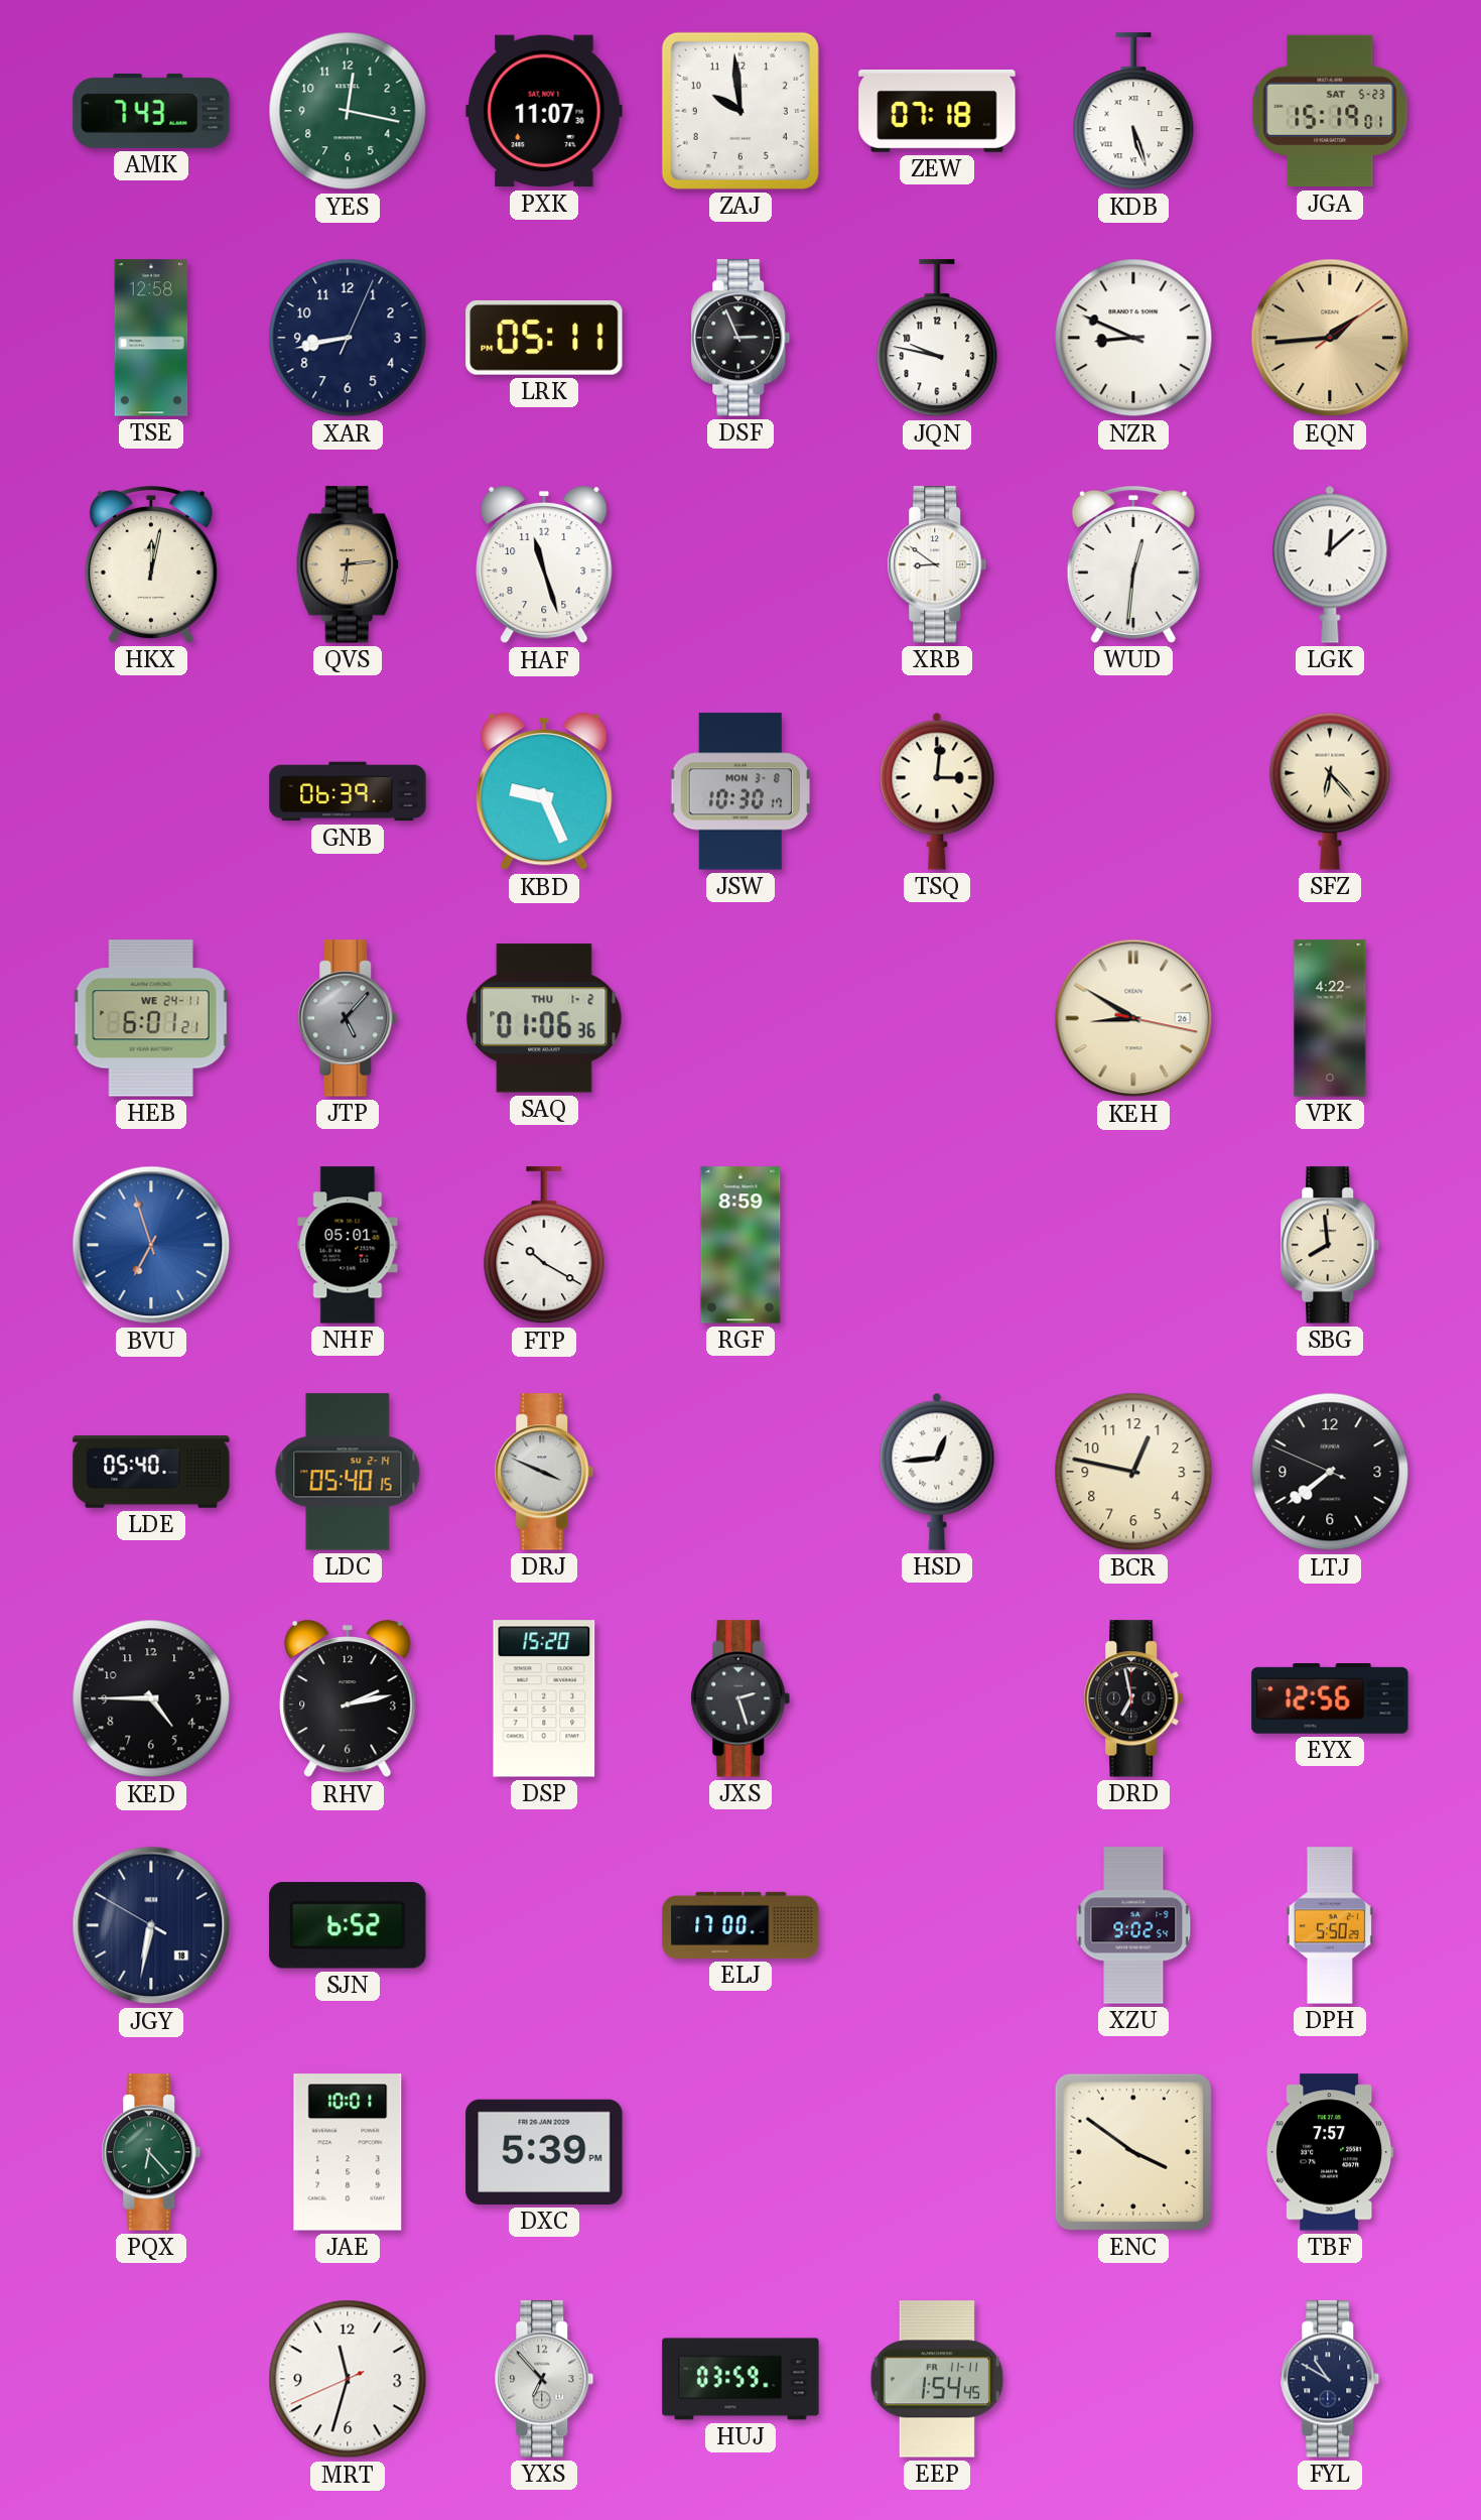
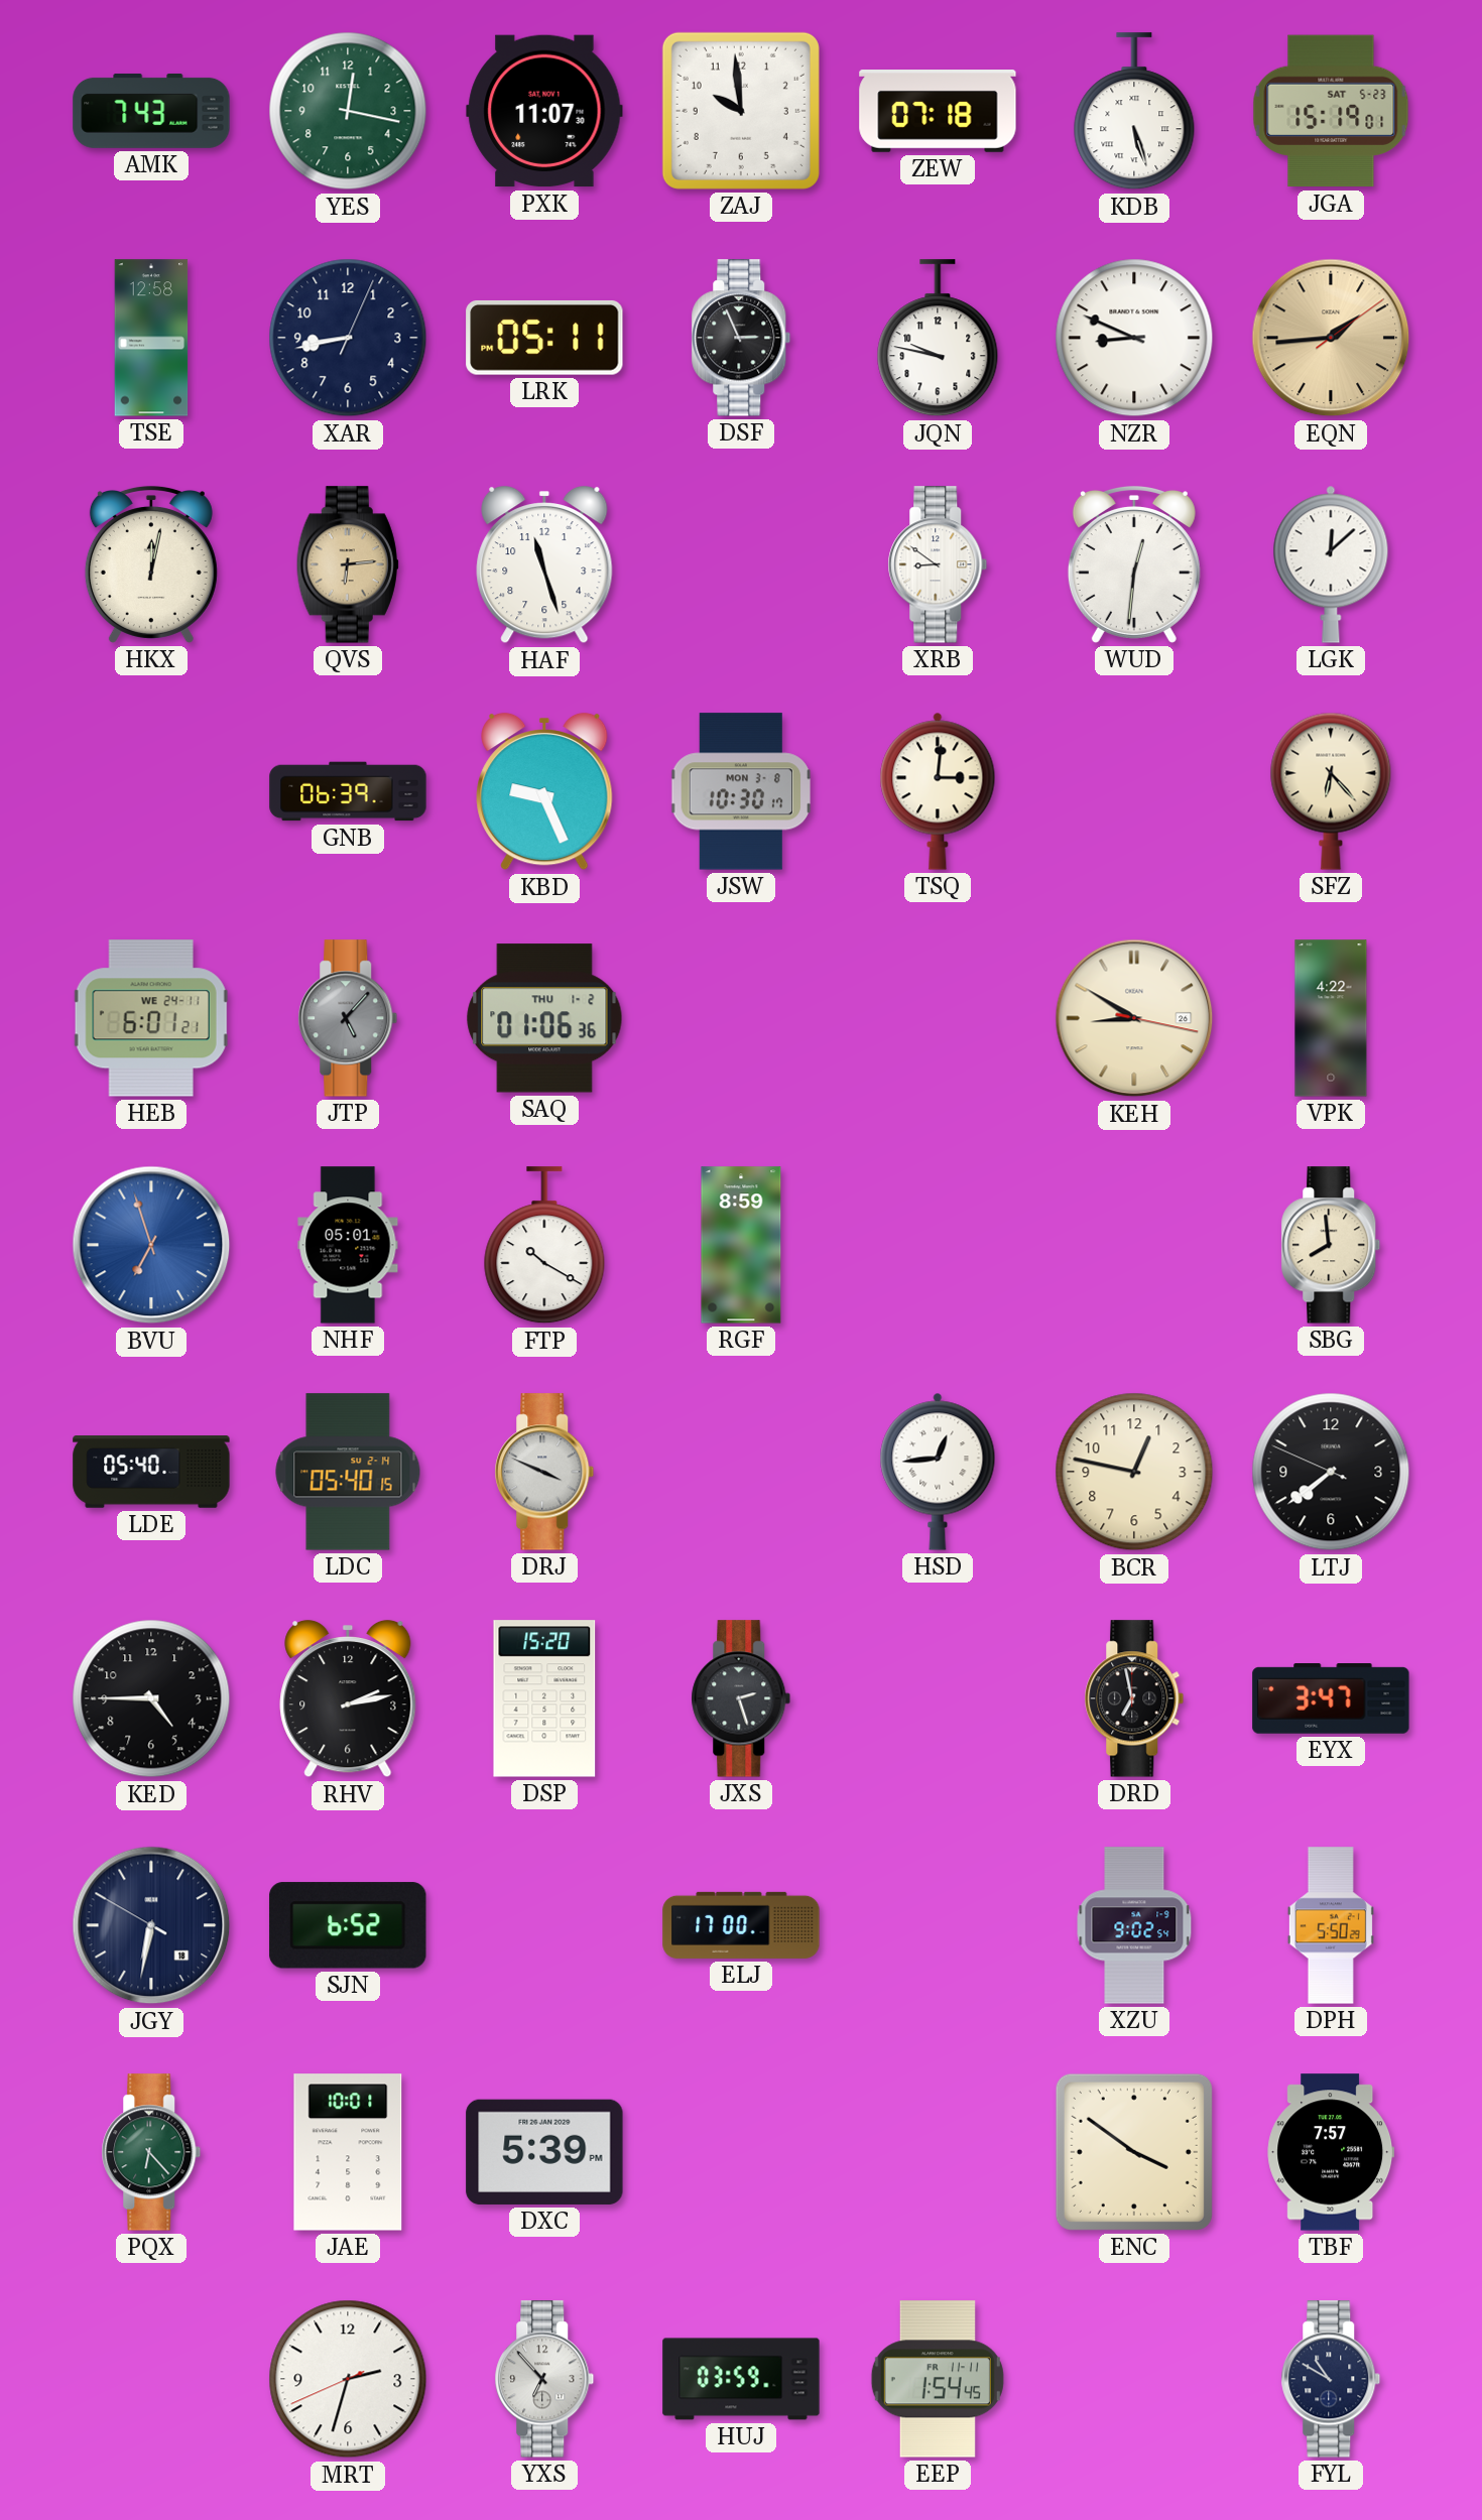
EYX: 12:56 -> 3:47
MRT: 11:32 -> 2:32
